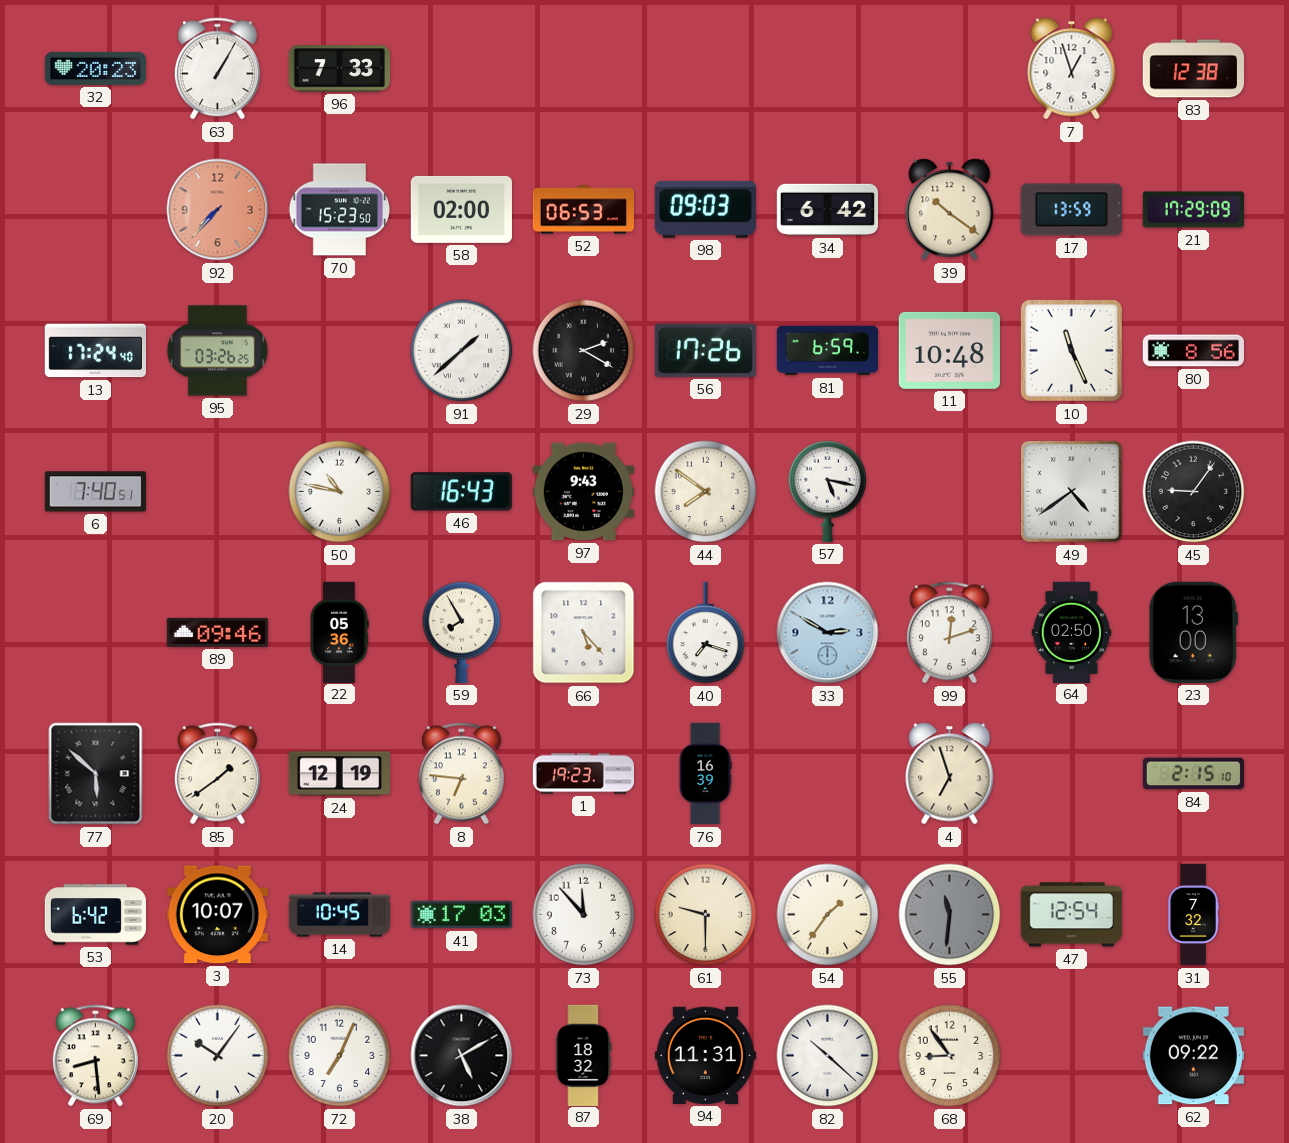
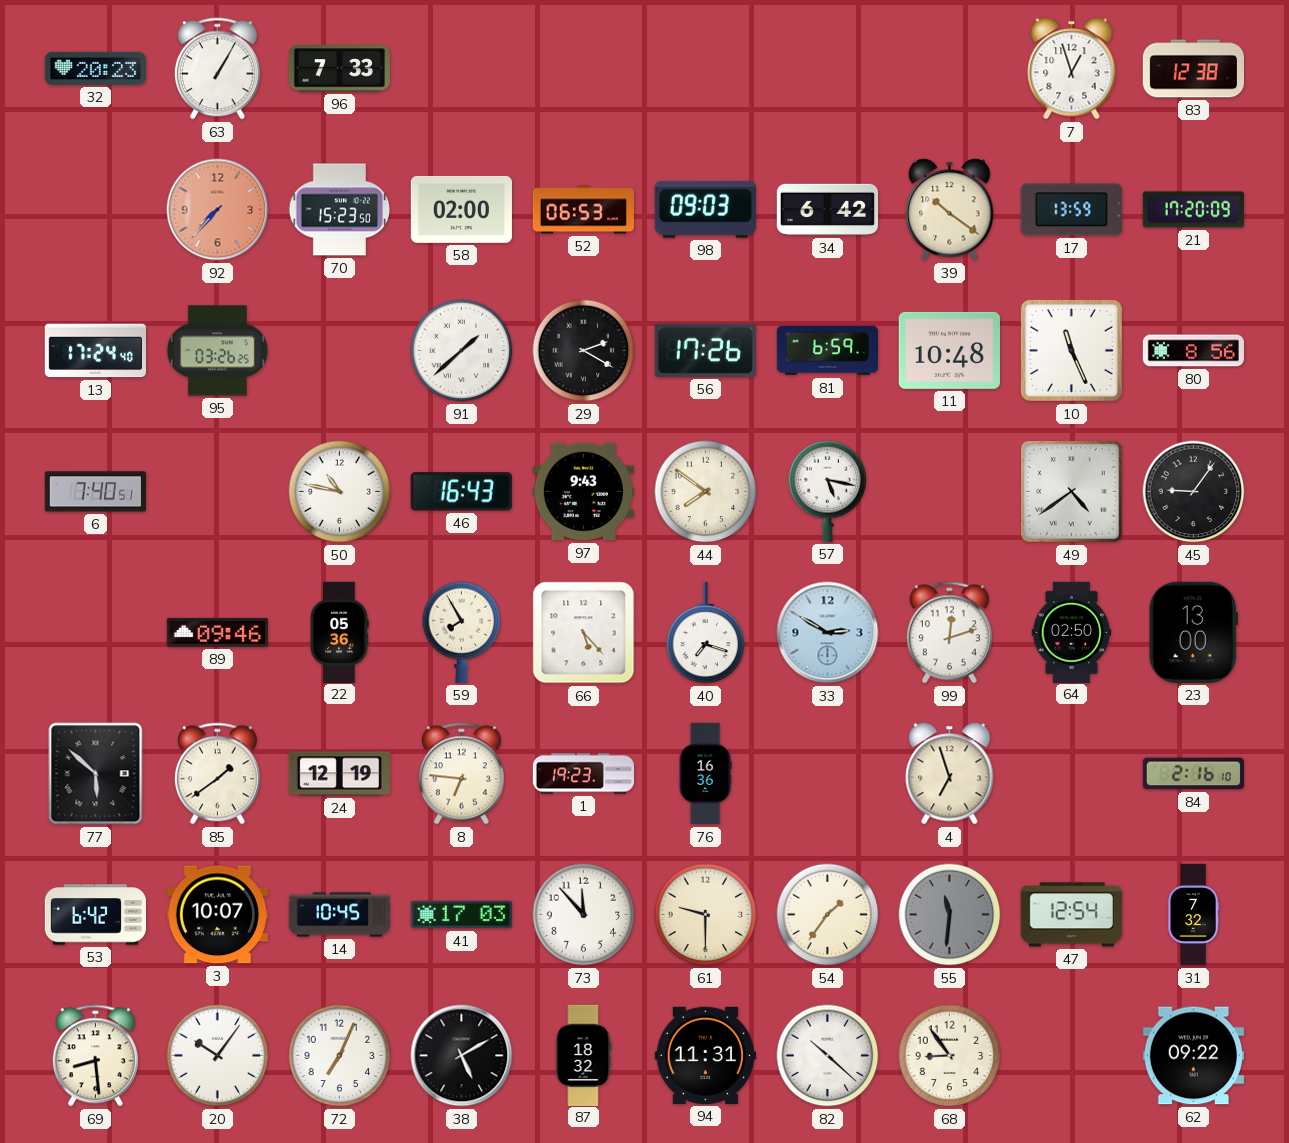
21: 17:29 -> 17:20
76: 16:39 -> 16:36
84: 2:15 -> 2:16
